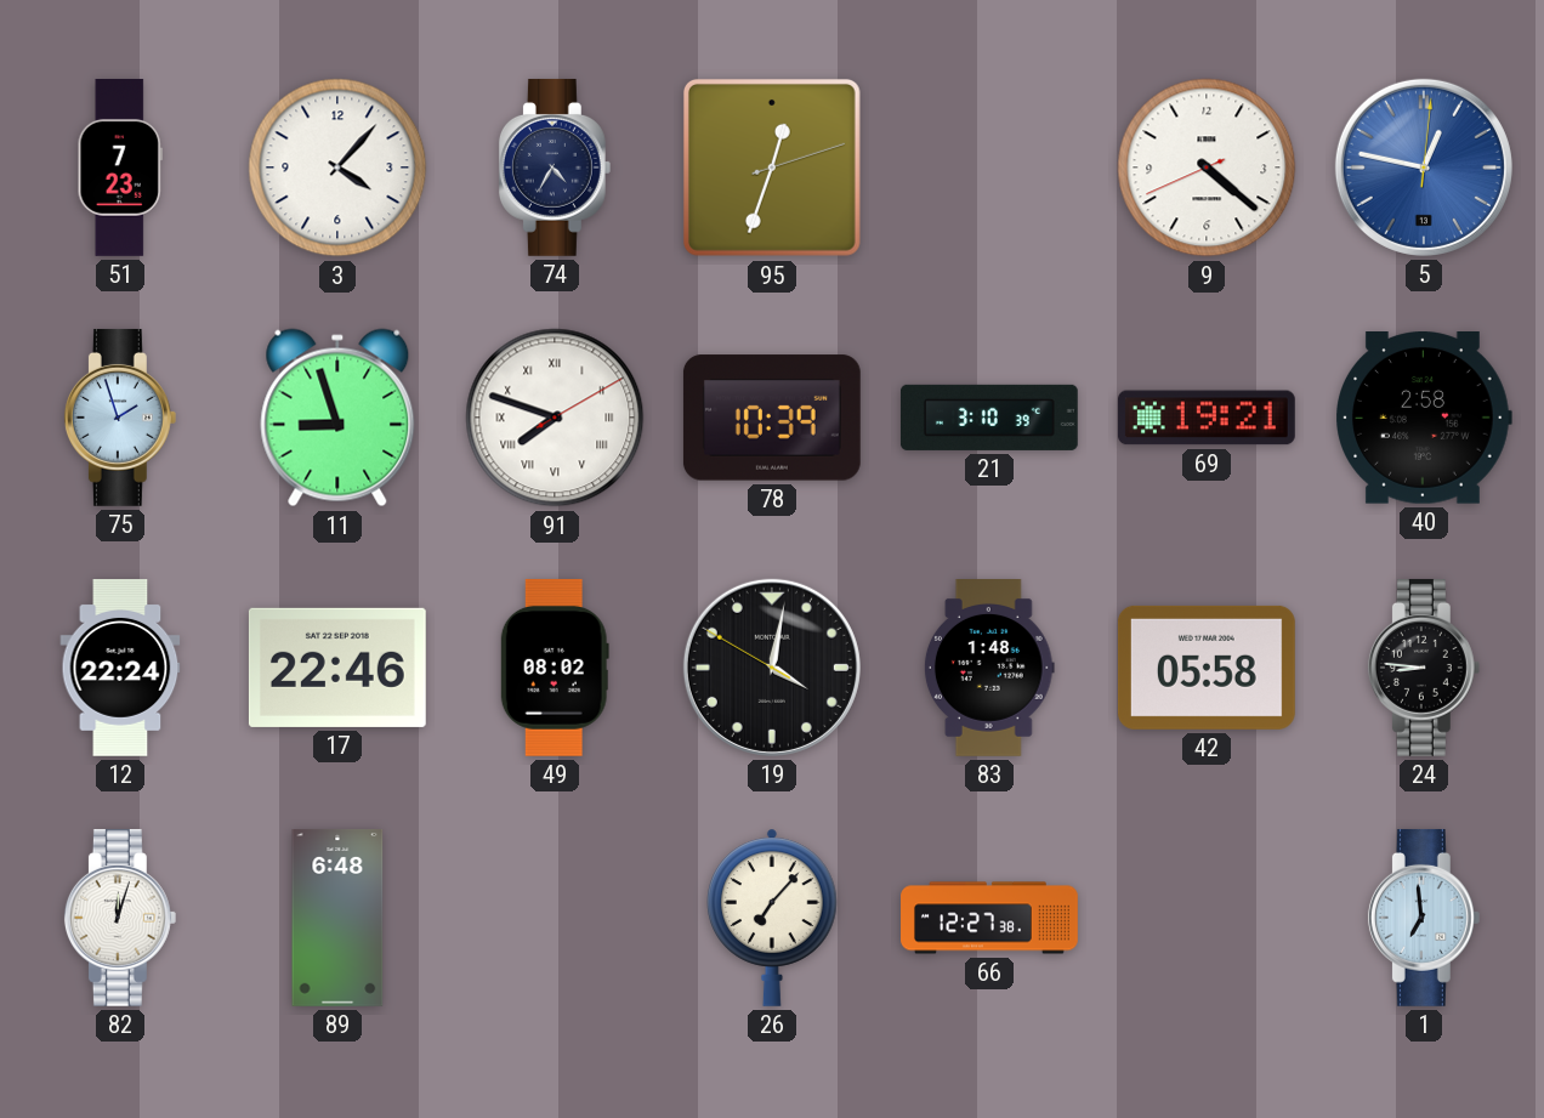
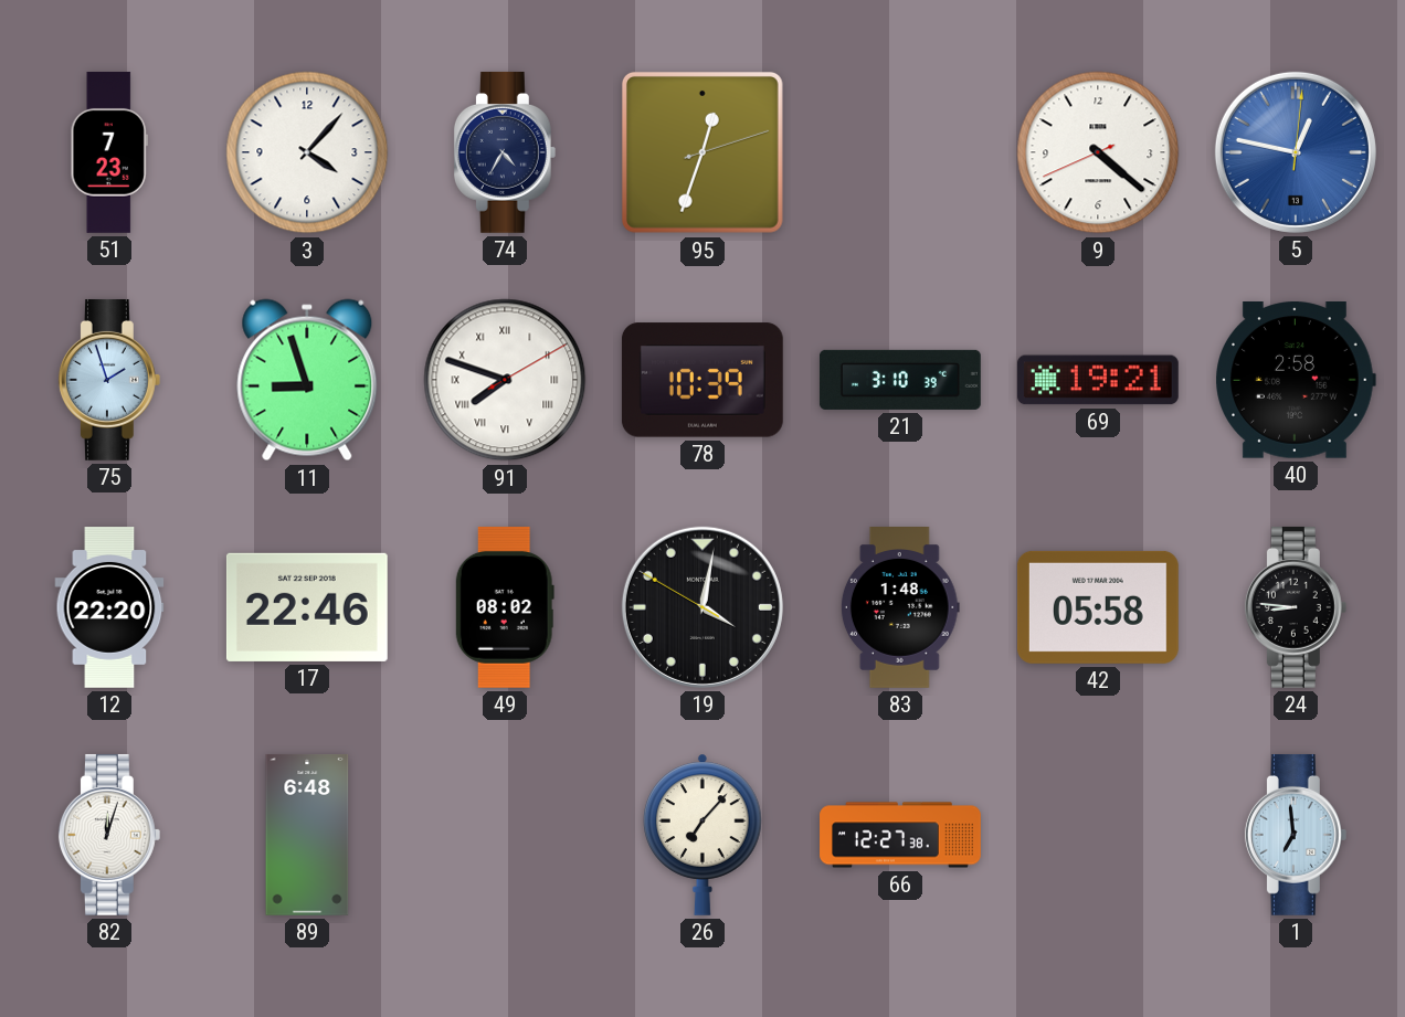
12: 22:24 -> 22:20
